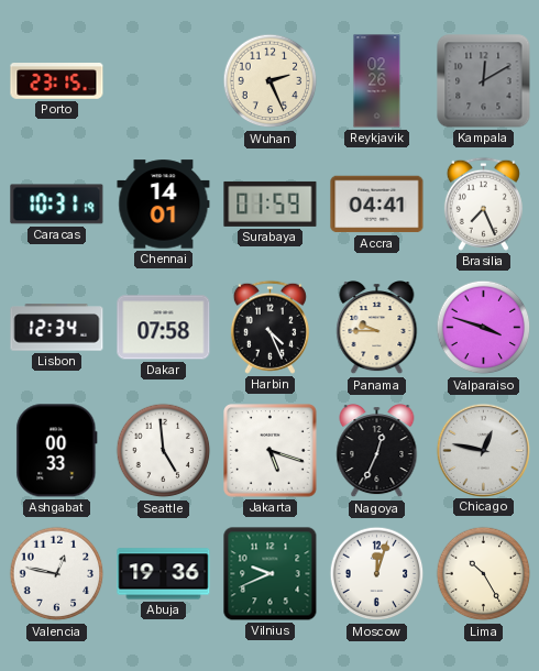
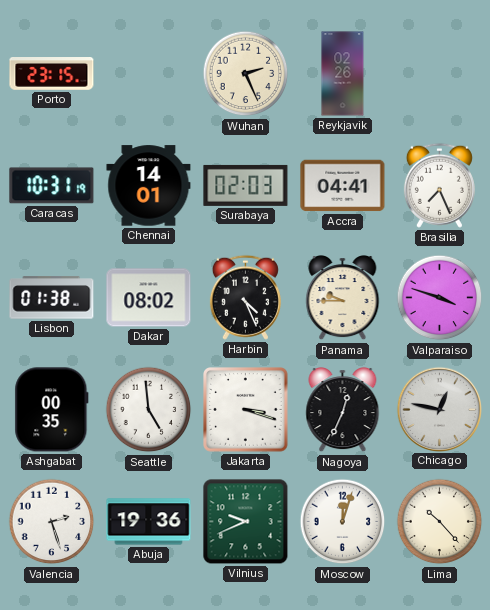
Kampala: 12:10 -> none
Surabaya: 01:59 -> 02:03
Lisbon: 12:34 -> 01:38
Dakar: 07:58 -> 08:02
Ashgabat: 00:33 -> 00:35
Jakarta: 5:18 -> 3:18
Valencia: 12:47 -> 2:27
Lima: 10:25 -> 10:23
